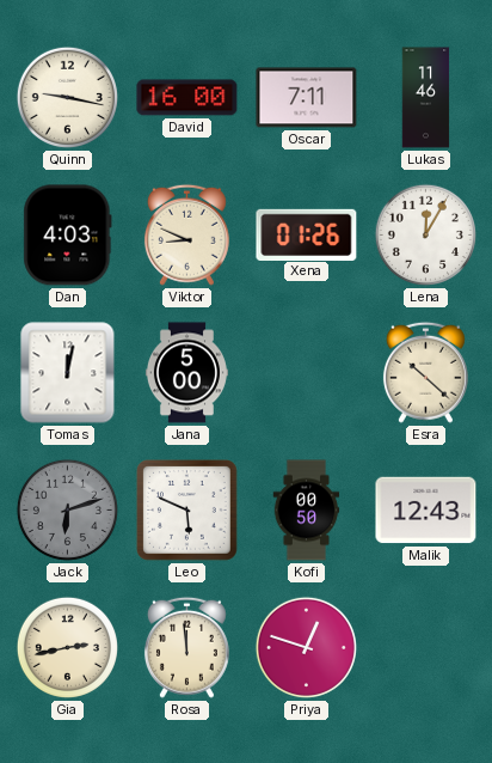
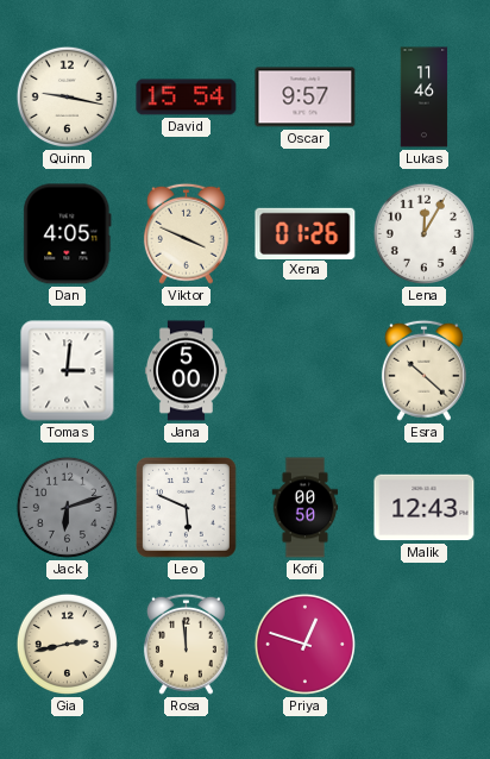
David: 16:00 -> 15:54
Oscar: 7:11 -> 9:57
Dan: 4:03 -> 4:05
Viktor: 8:49 -> 3:49
Tomas: 12:02 -> 3:01
